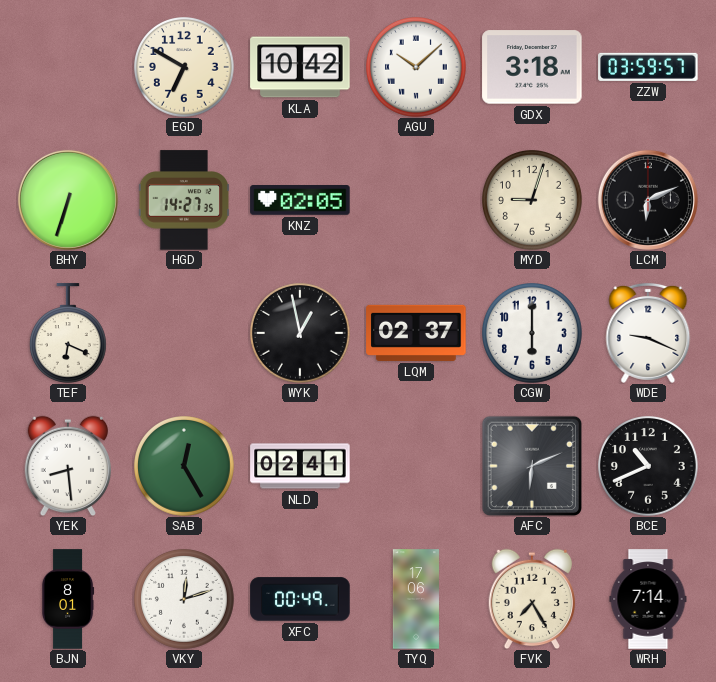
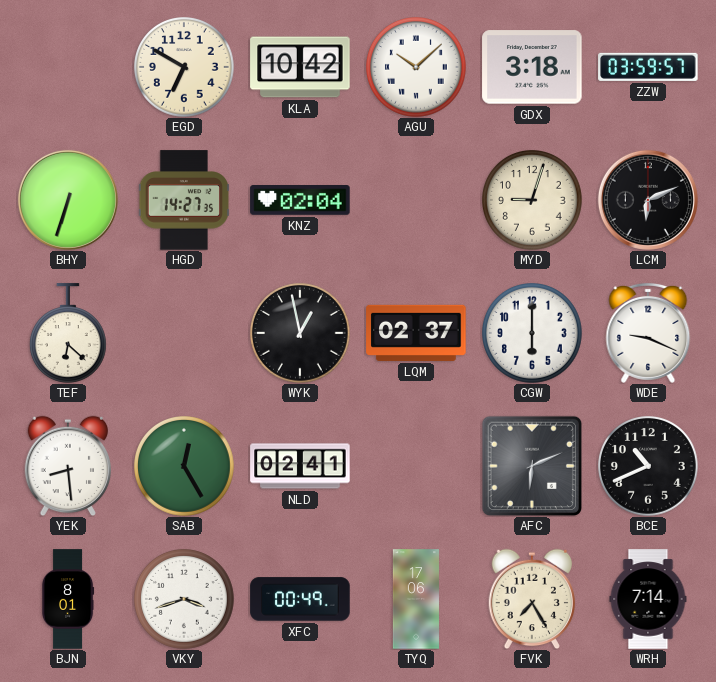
KNZ: 02:05 -> 02:04
TEF: 6:19 -> 6:22
VKY: 12:12 -> 3:42
